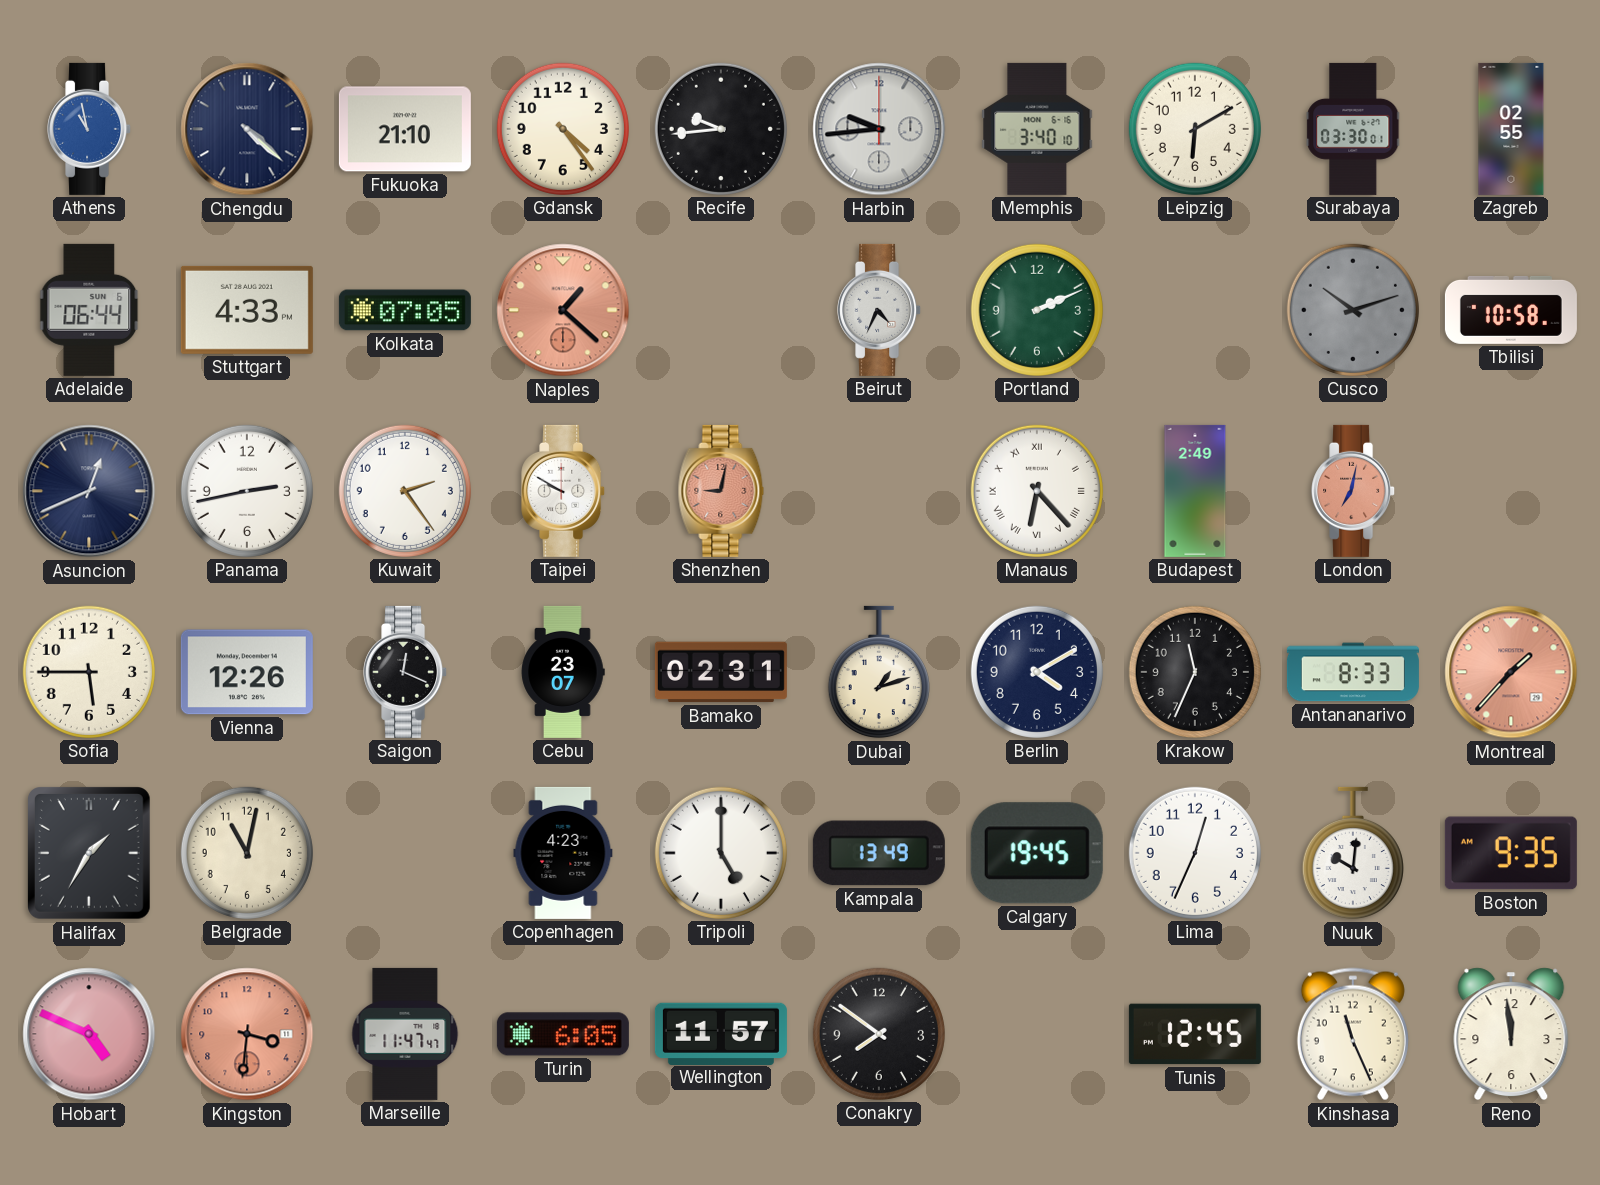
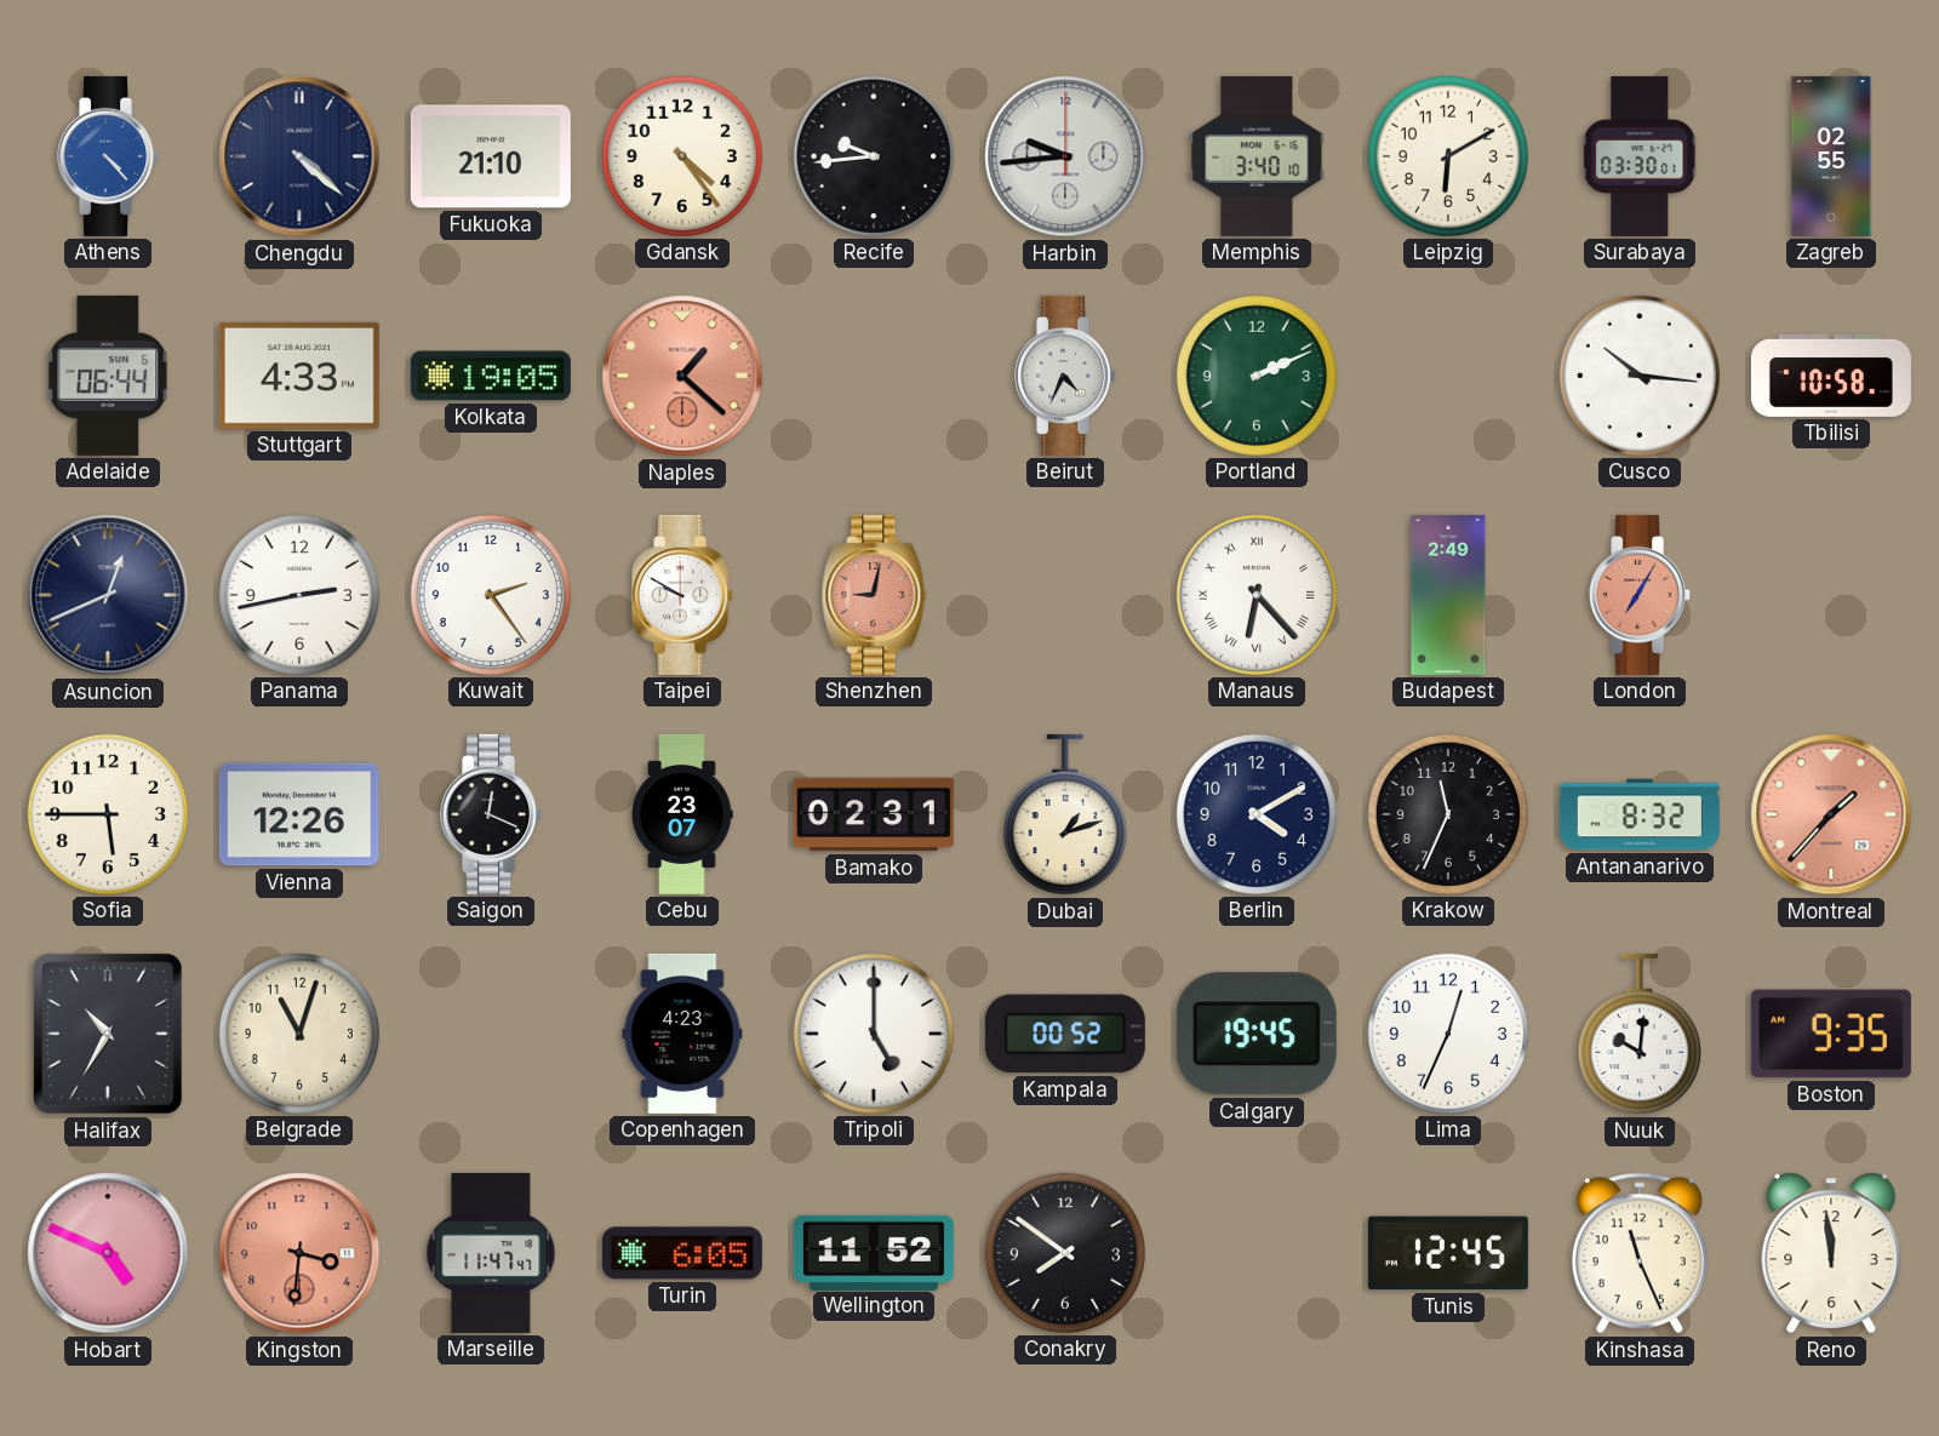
Athens: 10:58 -> 4:23
Kolkata: 07:05 -> 19:05
Cusco: 10:12 -> 10:16
Cusco dial: grey -> white
London: 7:02 -> 7:05
Antananarivo: 8:33 -> 8:32
Halifax: 1:35 -> 10:35
Belgrade: 11:02 -> 11:03
Kampala: 13:49 -> 00:52
Wellington: 11:57 -> 11:52
